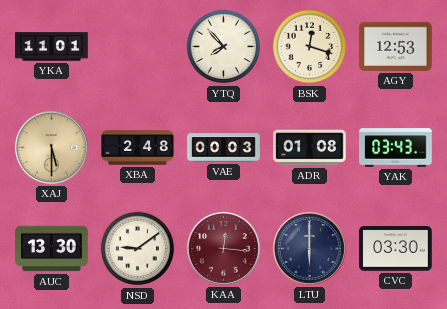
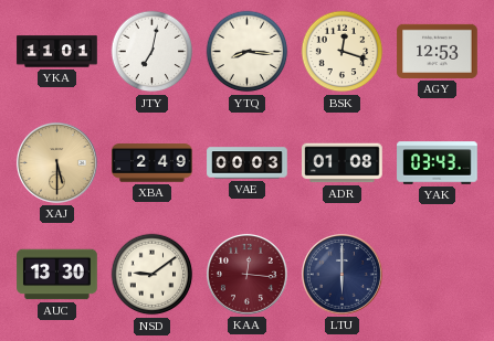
JTY: none -> 7:02
YTQ: 7:53 -> 8:16
XBA: 2:48 -> 2:49
CVC: 03:30 -> none
